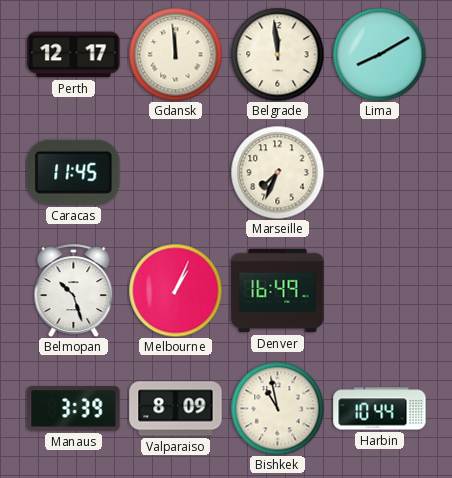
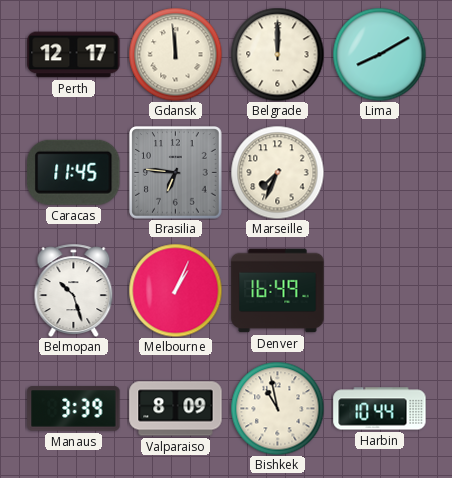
Belgrade: 11:59 -> 12:00
Brasilia: none -> 6:46
